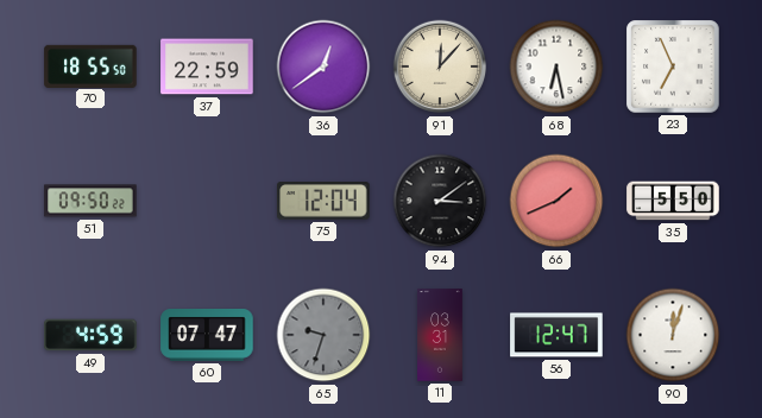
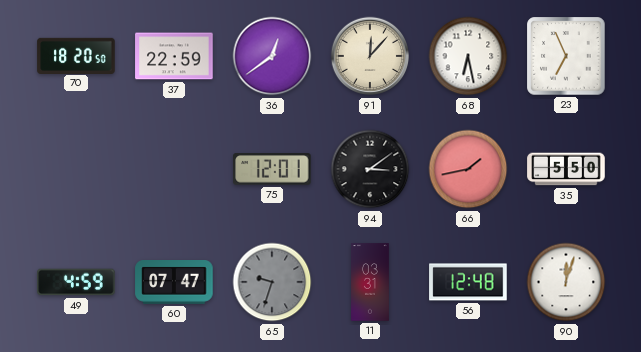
70: 18:55 -> 18:20
51: 09:50 -> none
75: 12:04 -> 12:01
66: 1:41 -> 1:43
56: 12:47 -> 12:48
